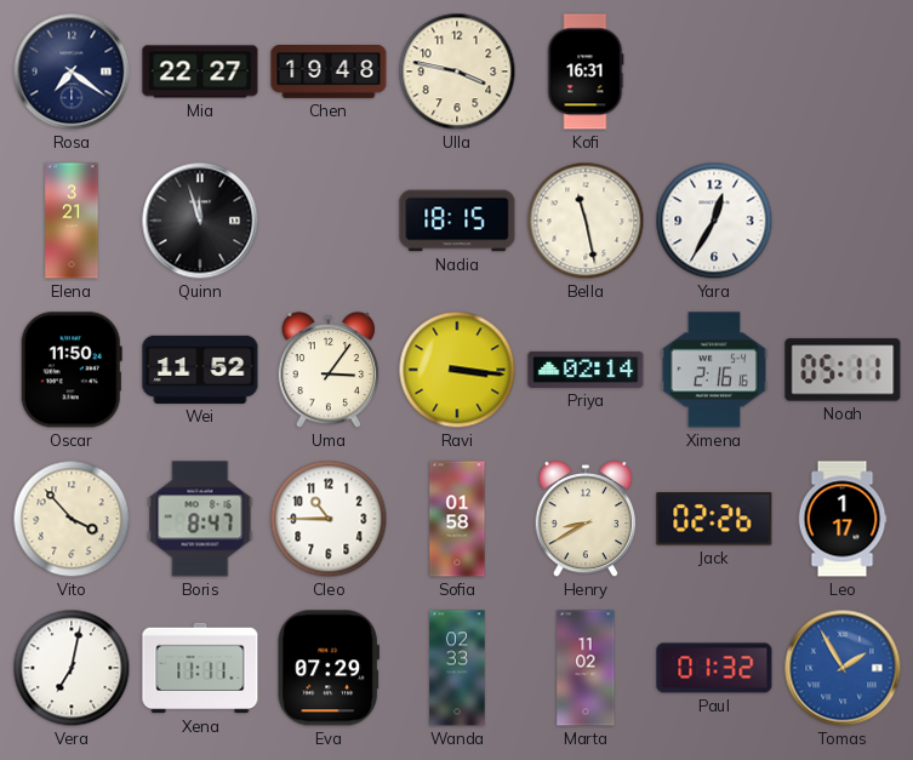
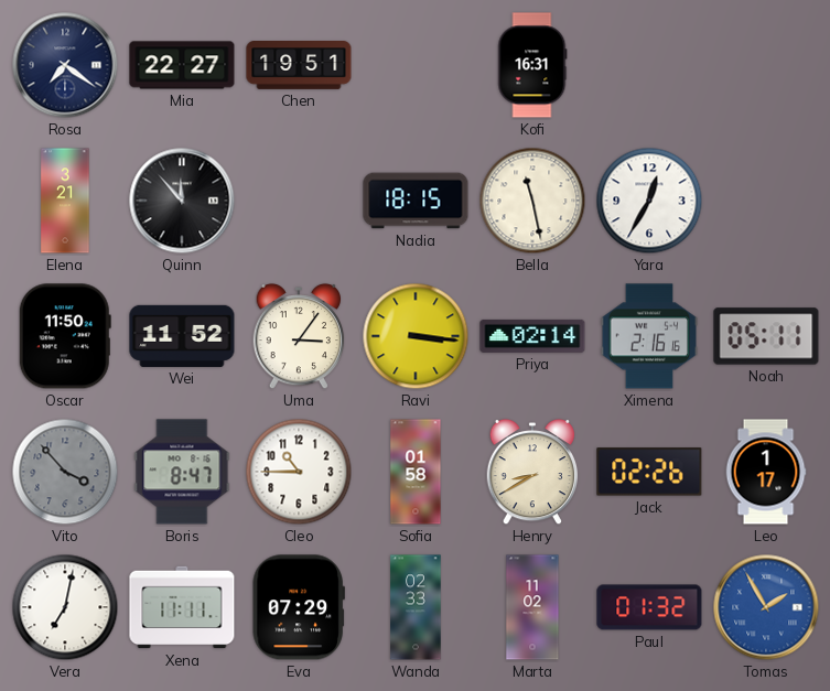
Chen: 19:48 -> 19:51
Ulla: 3:47 -> none
Quinn: 11:57 -> 11:53
Vito dial: cream -> grey
